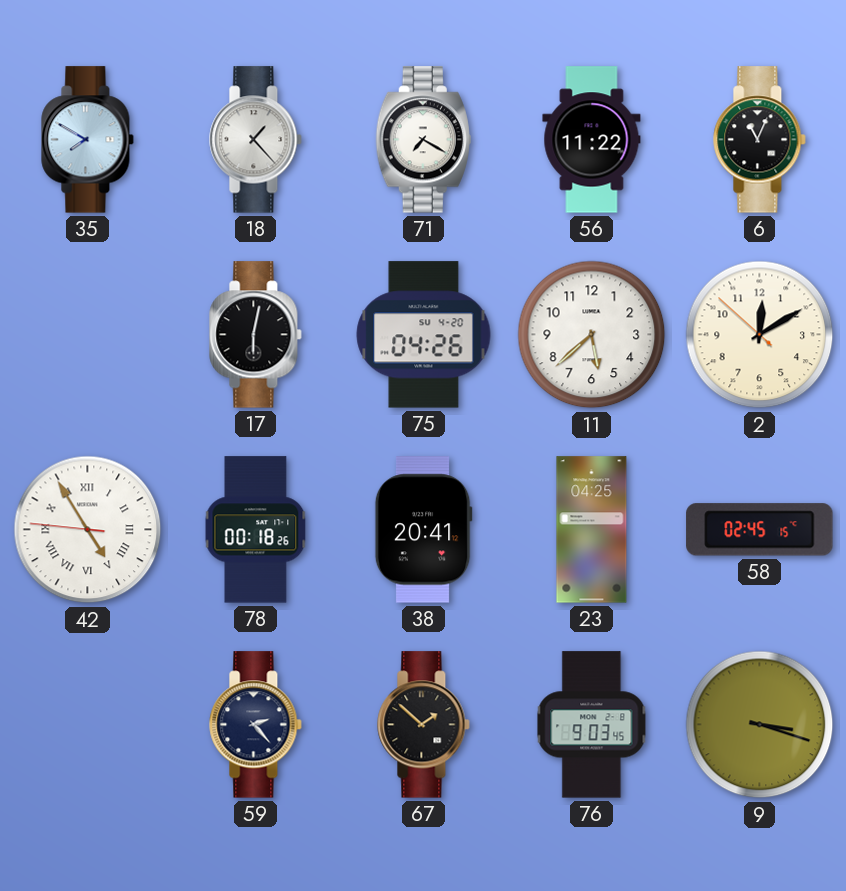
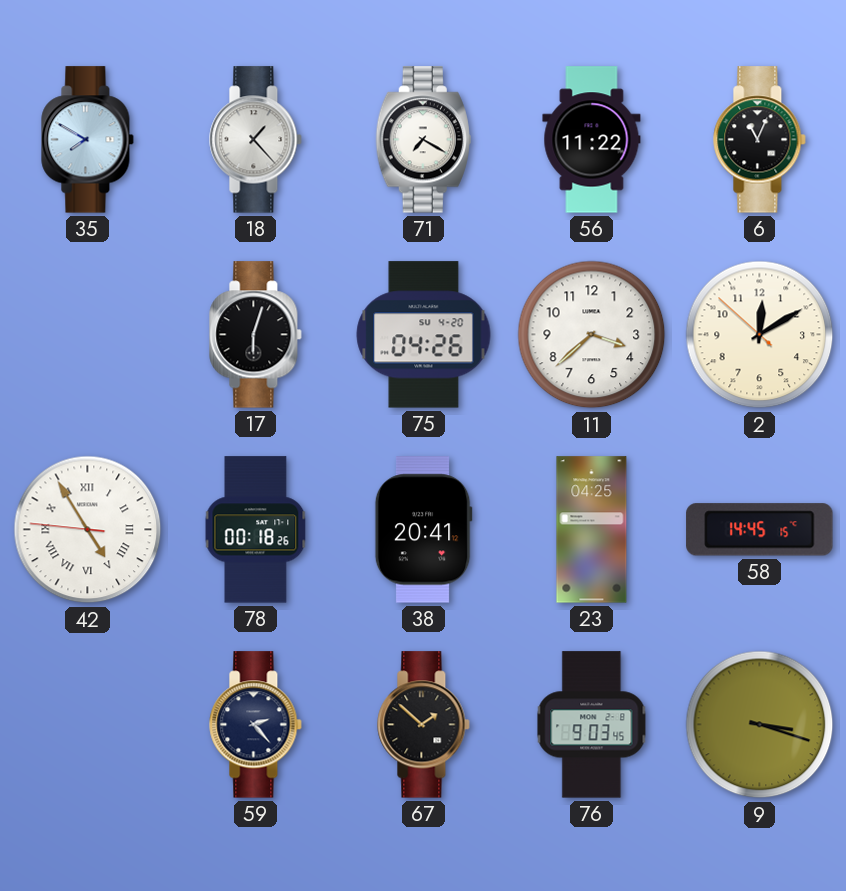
17: 6:02 -> 6:03
11: 5:38 -> 3:38
58: 02:45 -> 14:45
